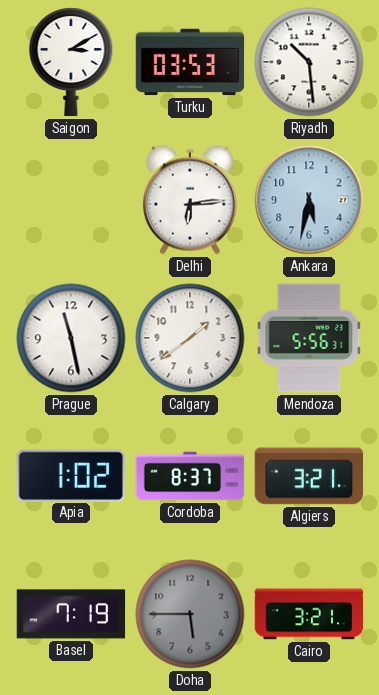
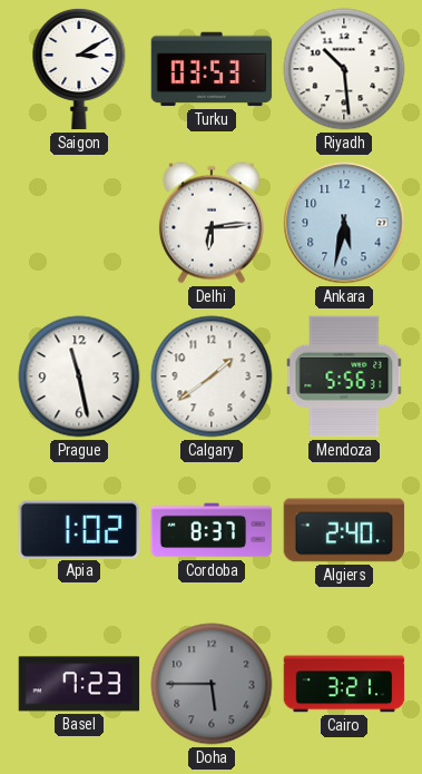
Algiers: 3:21 -> 2:40
Basel: 7:19 -> 7:23
